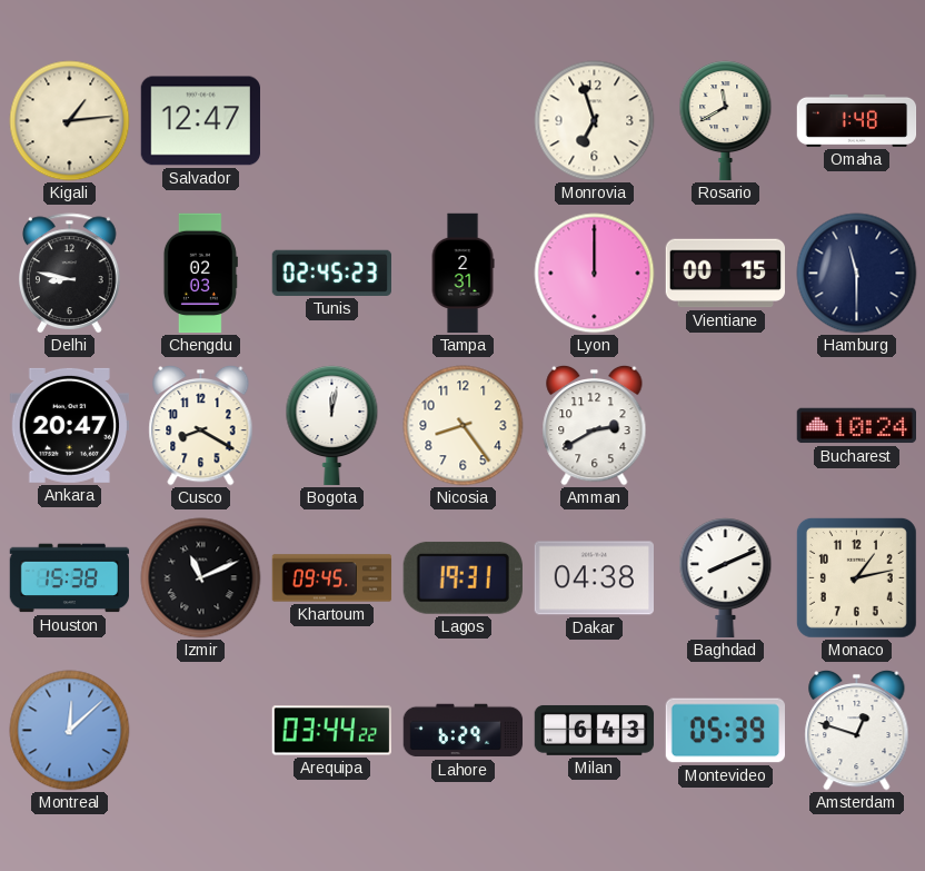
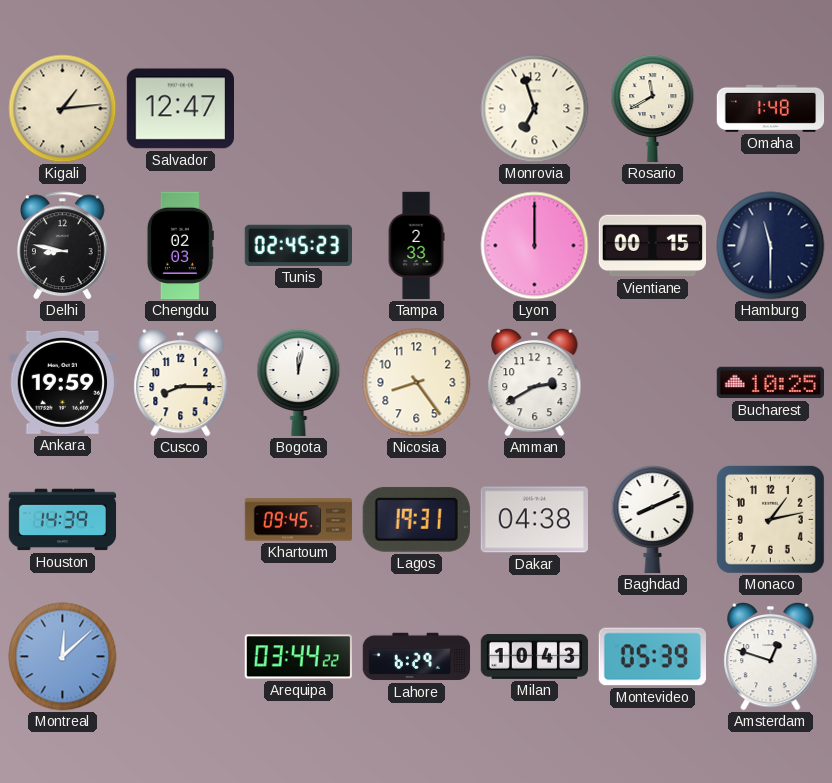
Tampa: 2:31 -> 2:33
Ankara: 20:47 -> 19:59
Cusco: 8:20 -> 8:15
Bucharest: 10:24 -> 10:25
Houston: 15:38 -> 14:39
Izmir: 11:11 -> none
Milan: 6:43 -> 10:43
